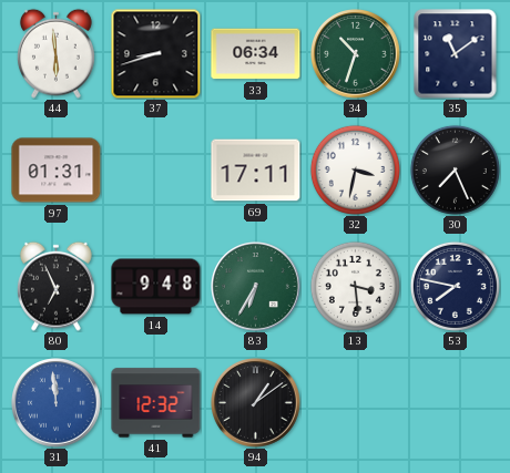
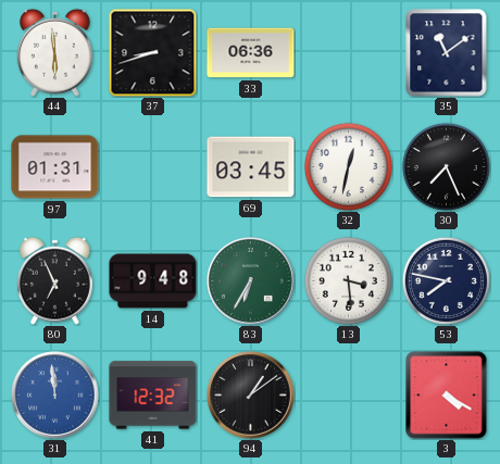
33: 06:34 -> 06:36
34: 10:33 -> none
69: 17:11 -> 03:45
32: 3:32 -> 12:32
3: none -> 4:20
